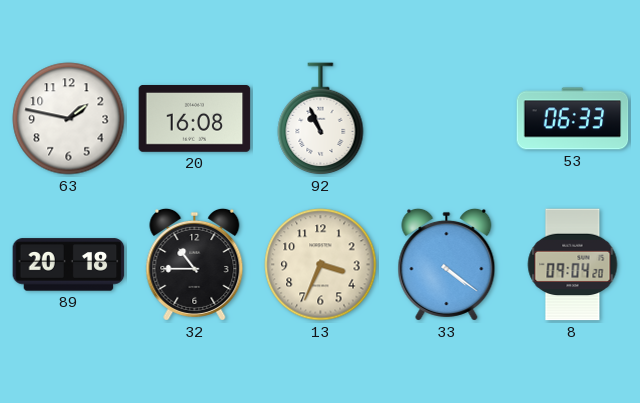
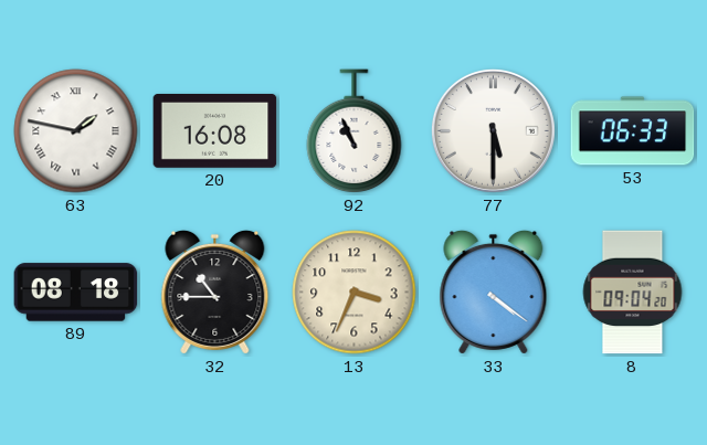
63 numerals: Arabic -> Roman
77: none -> 5:30
89: 20:18 -> 08:18
